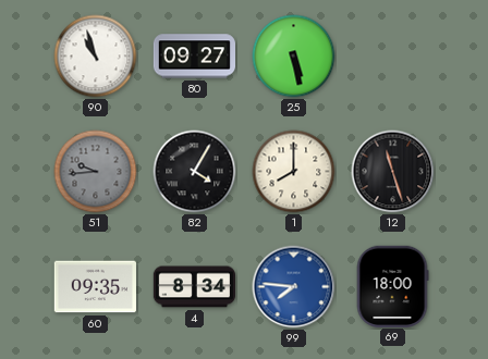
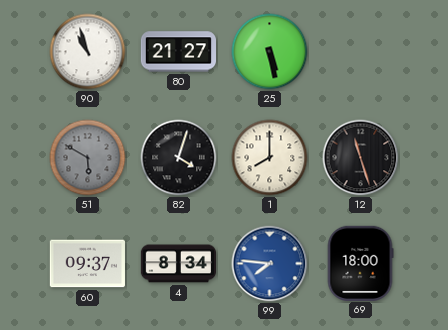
80: 09:27 -> 21:27
51: 9:44 -> 5:50
82: 4:05 -> 4:03
60: 09:35 -> 09:37
